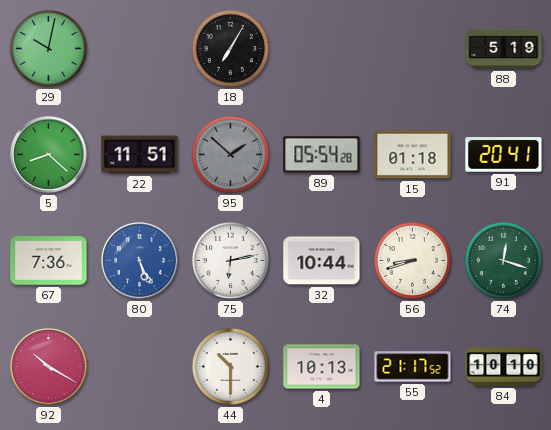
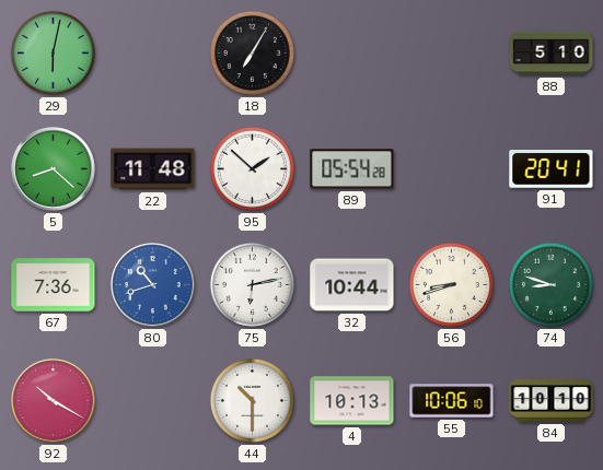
29: 10:02 -> 6:02
88: 5:19 -> 5:10
22: 11:51 -> 11:48
95 dial: grey -> white
15: 01:18 -> none
80: 5:26 -> 10:42
74: 12:18 -> 8:48
55: 21:17 -> 10:06
